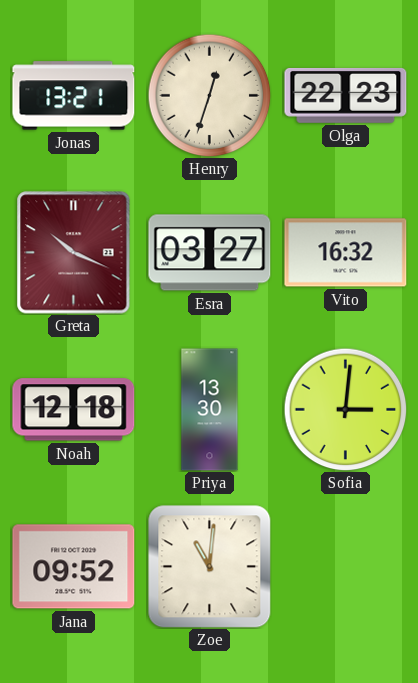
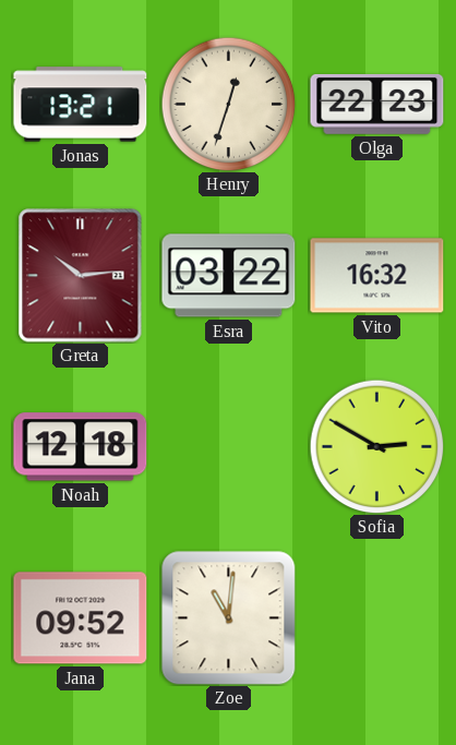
Greta: 10:19 -> 10:14
Esra: 03:27 -> 03:22
Priya: 13:30 -> none
Sofia: 3:01 -> 2:50
